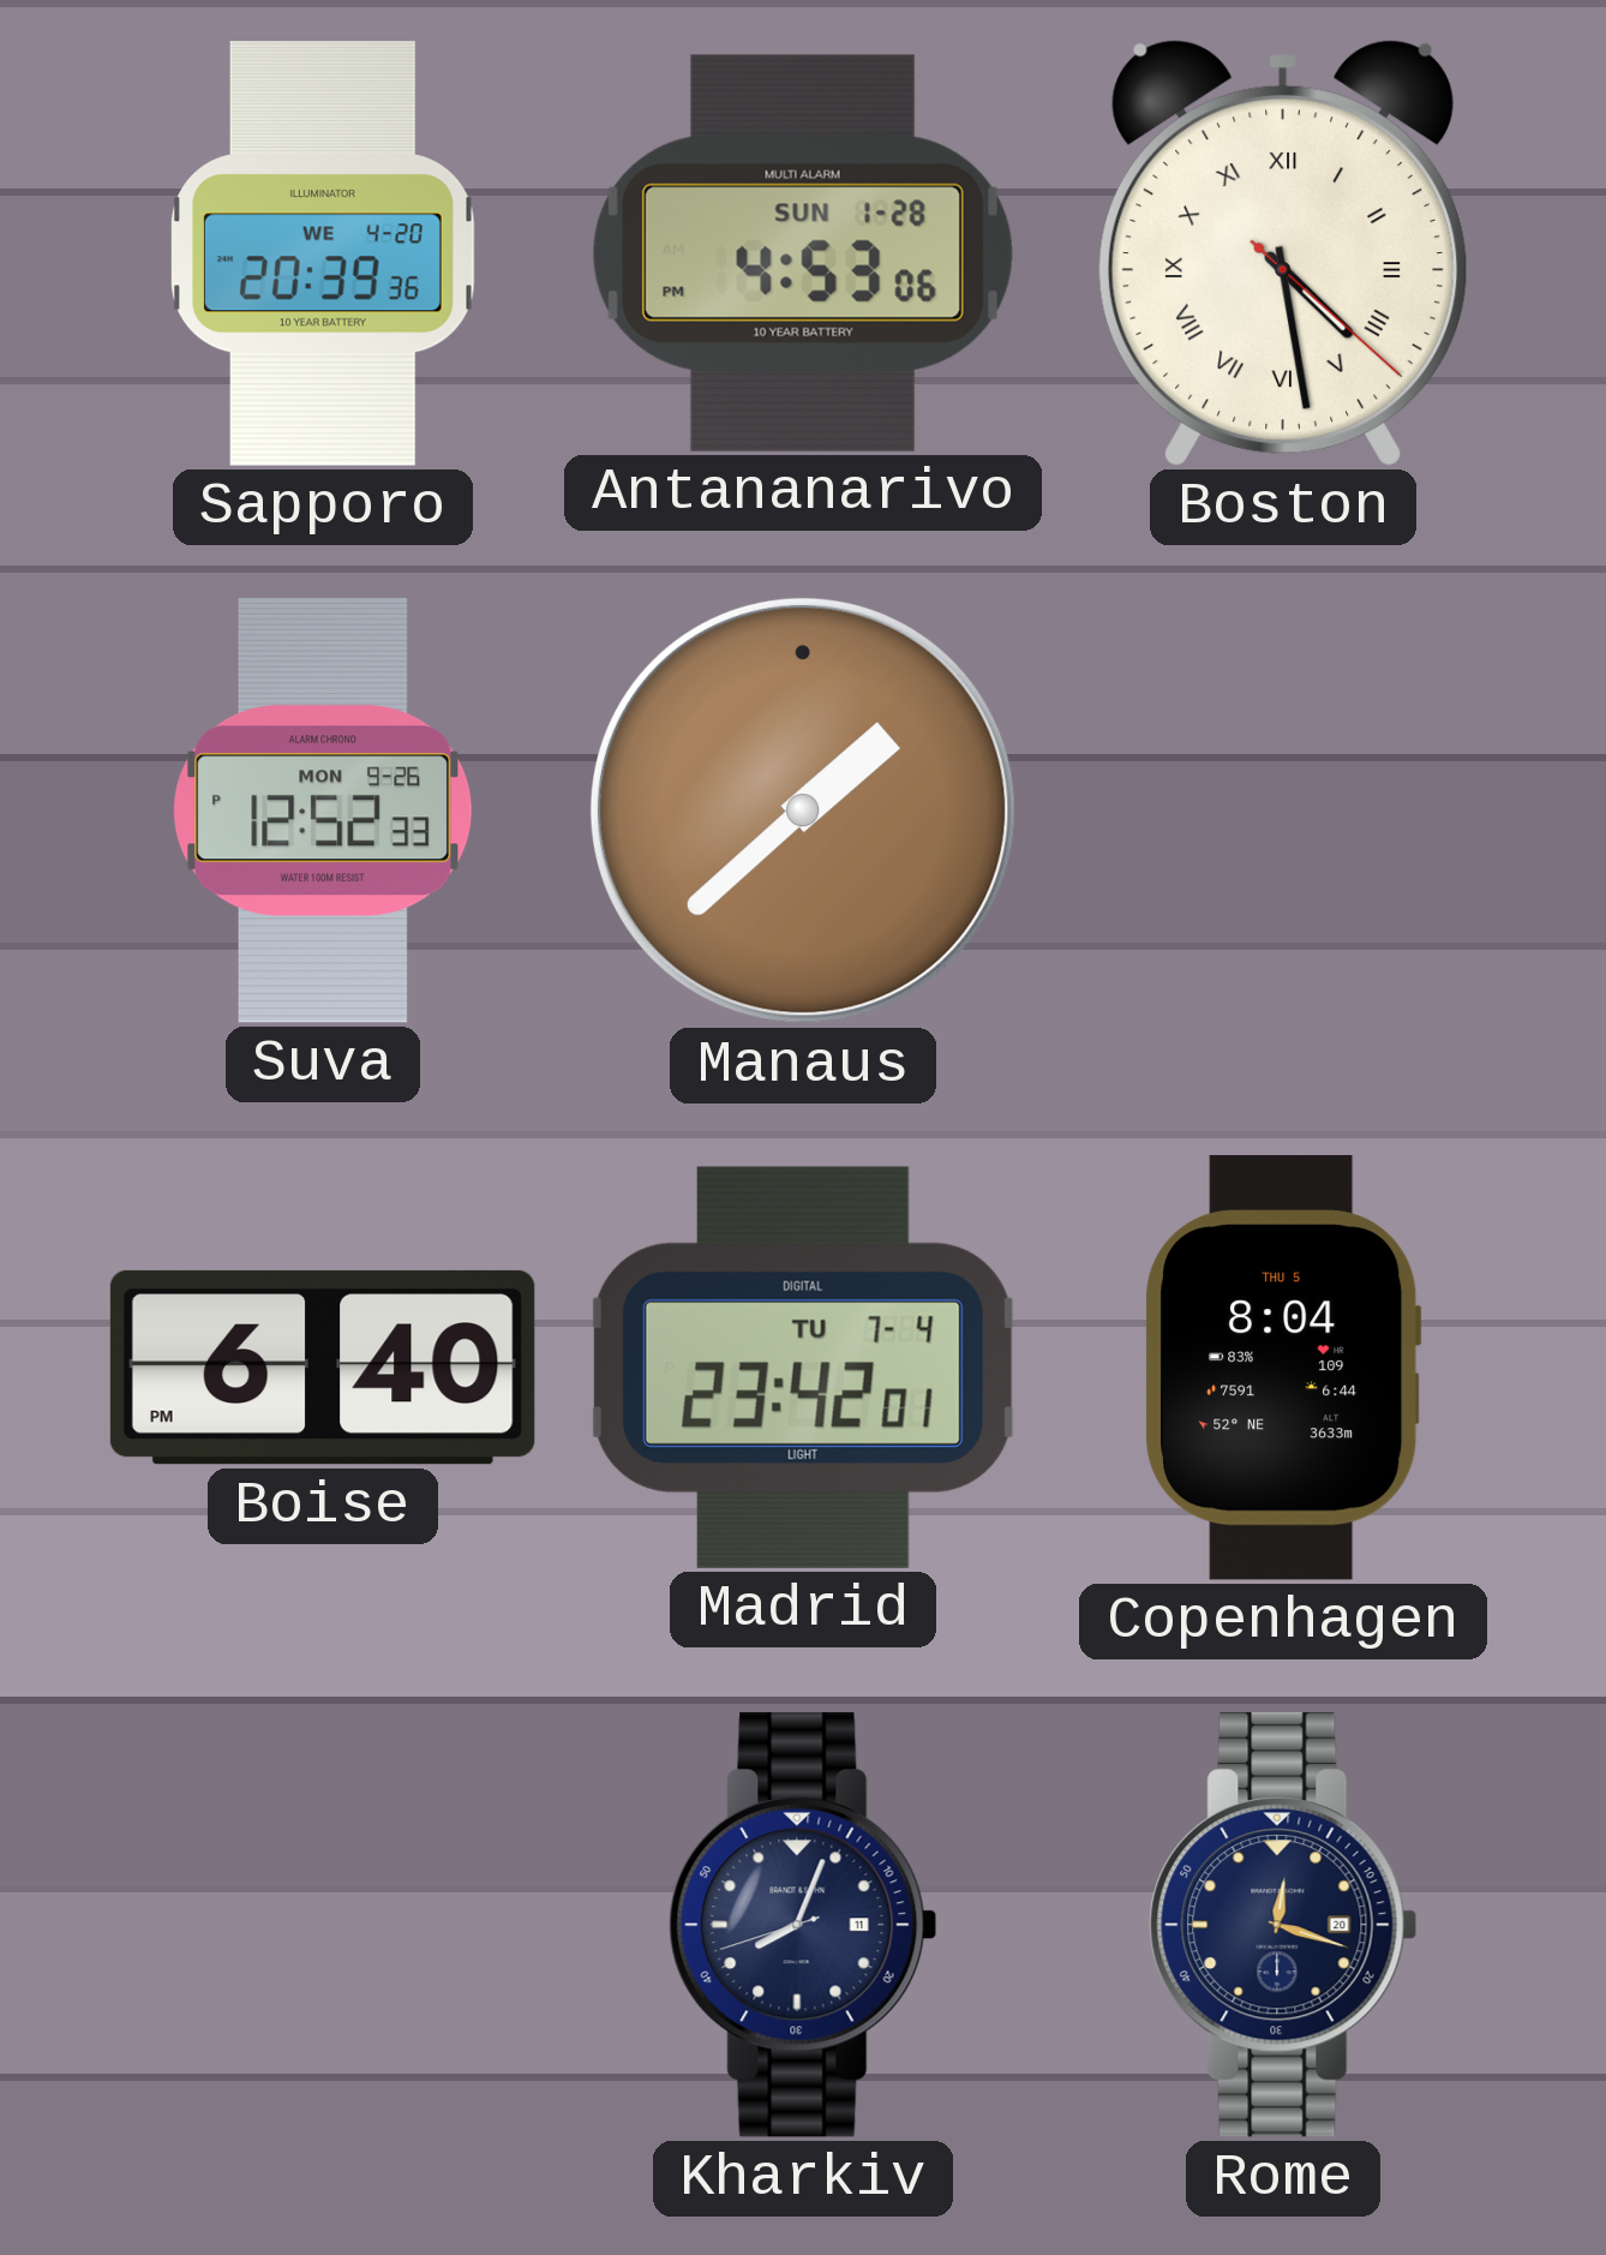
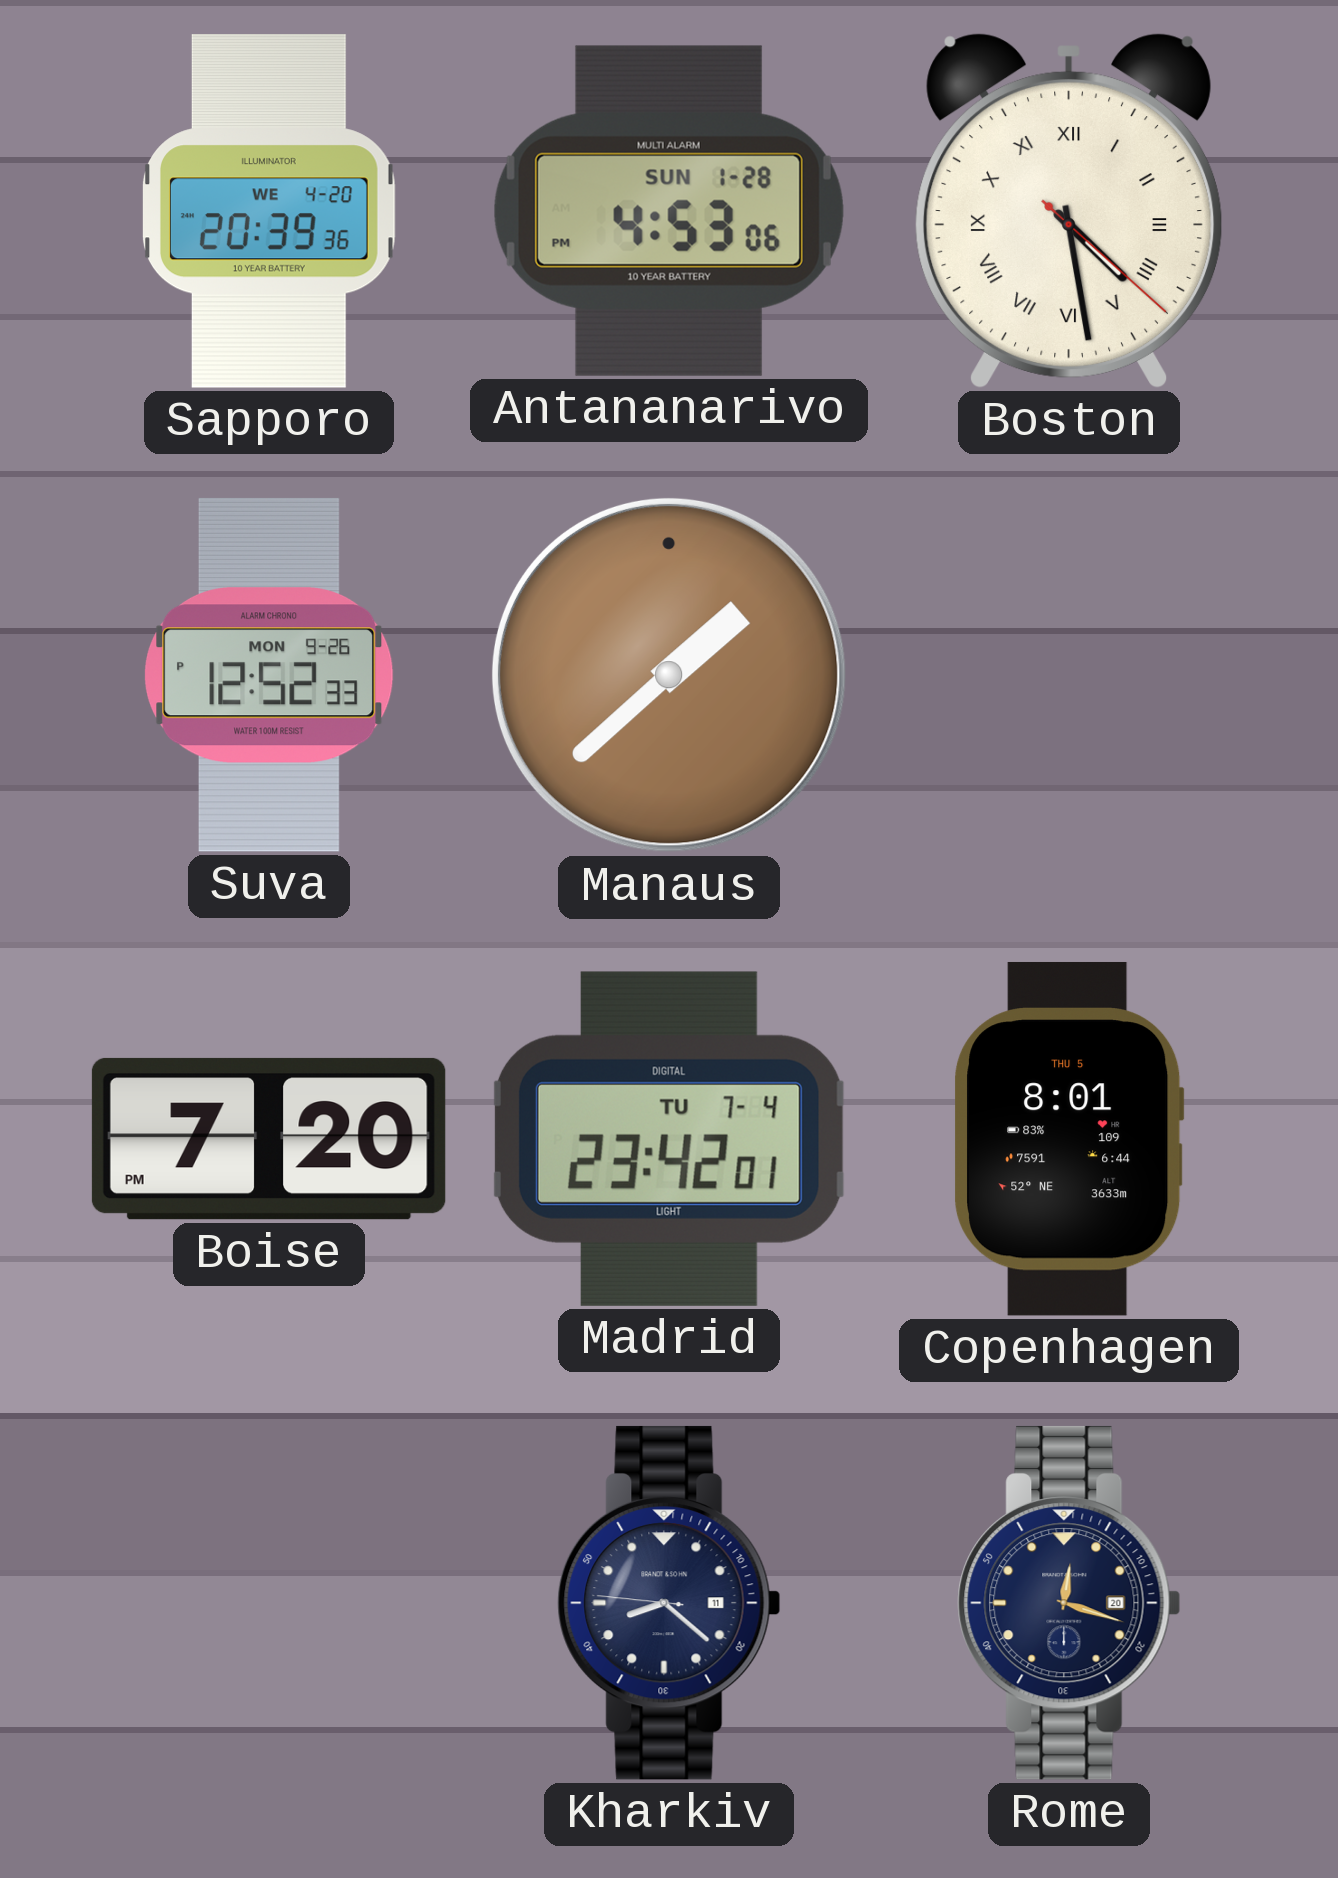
Boise: 6:40 -> 7:20
Copenhagen: 8:04 -> 8:01
Kharkiv: 8:03 -> 8:21
